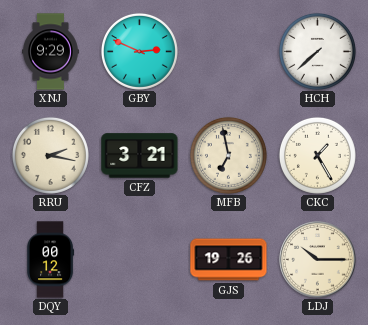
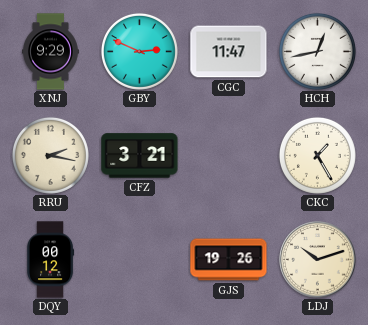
CGC: none -> 11:47
HCH: 7:38 -> 12:43
MFB: 6:58 -> none
LDJ: 10:15 -> 10:12
